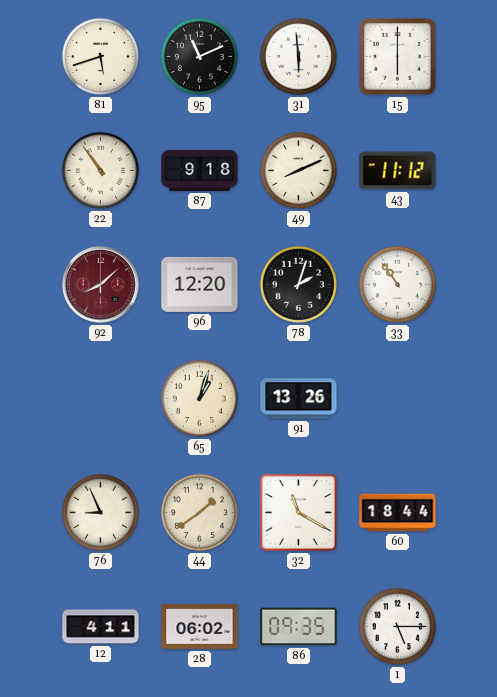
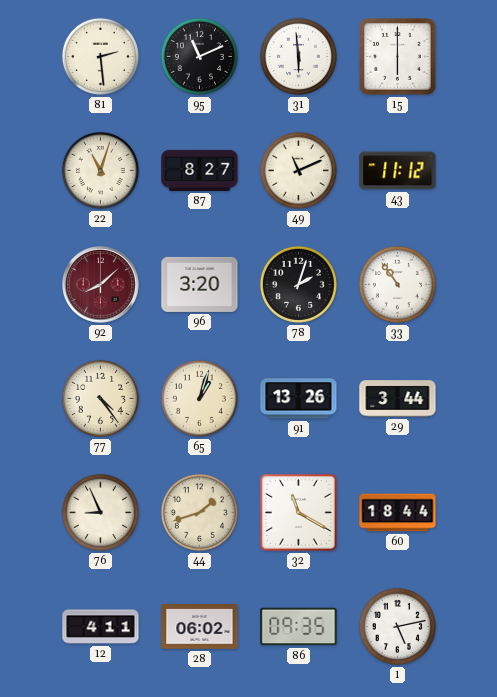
81: 5:42 -> 2:29
22: 10:54 -> 11:03
87: 9:18 -> 8:27
49: 8:11 -> 11:11
96: 12:20 -> 3:20
77: none -> 4:24
29: none -> 3:44
44: 1:39 -> 1:42
1: 5:15 -> 5:13
